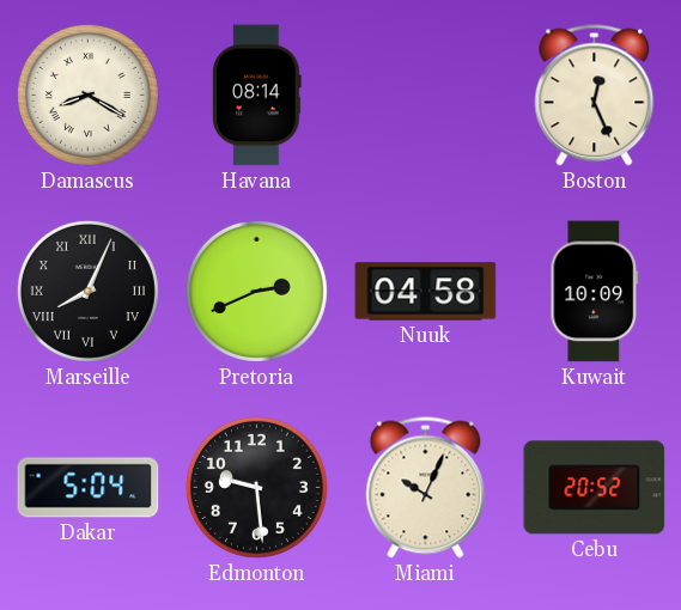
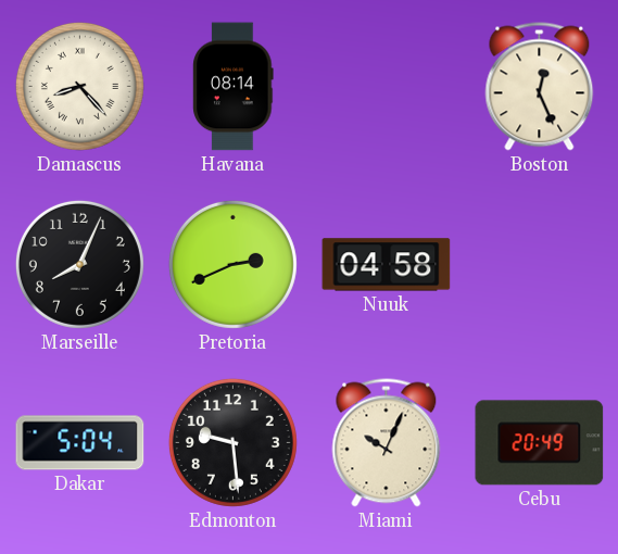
Damascus: 8:20 -> 8:23
Marseille numerals: Roman -> Arabic
Kuwait: 10:09 -> none
Cebu: 20:52 -> 20:49
